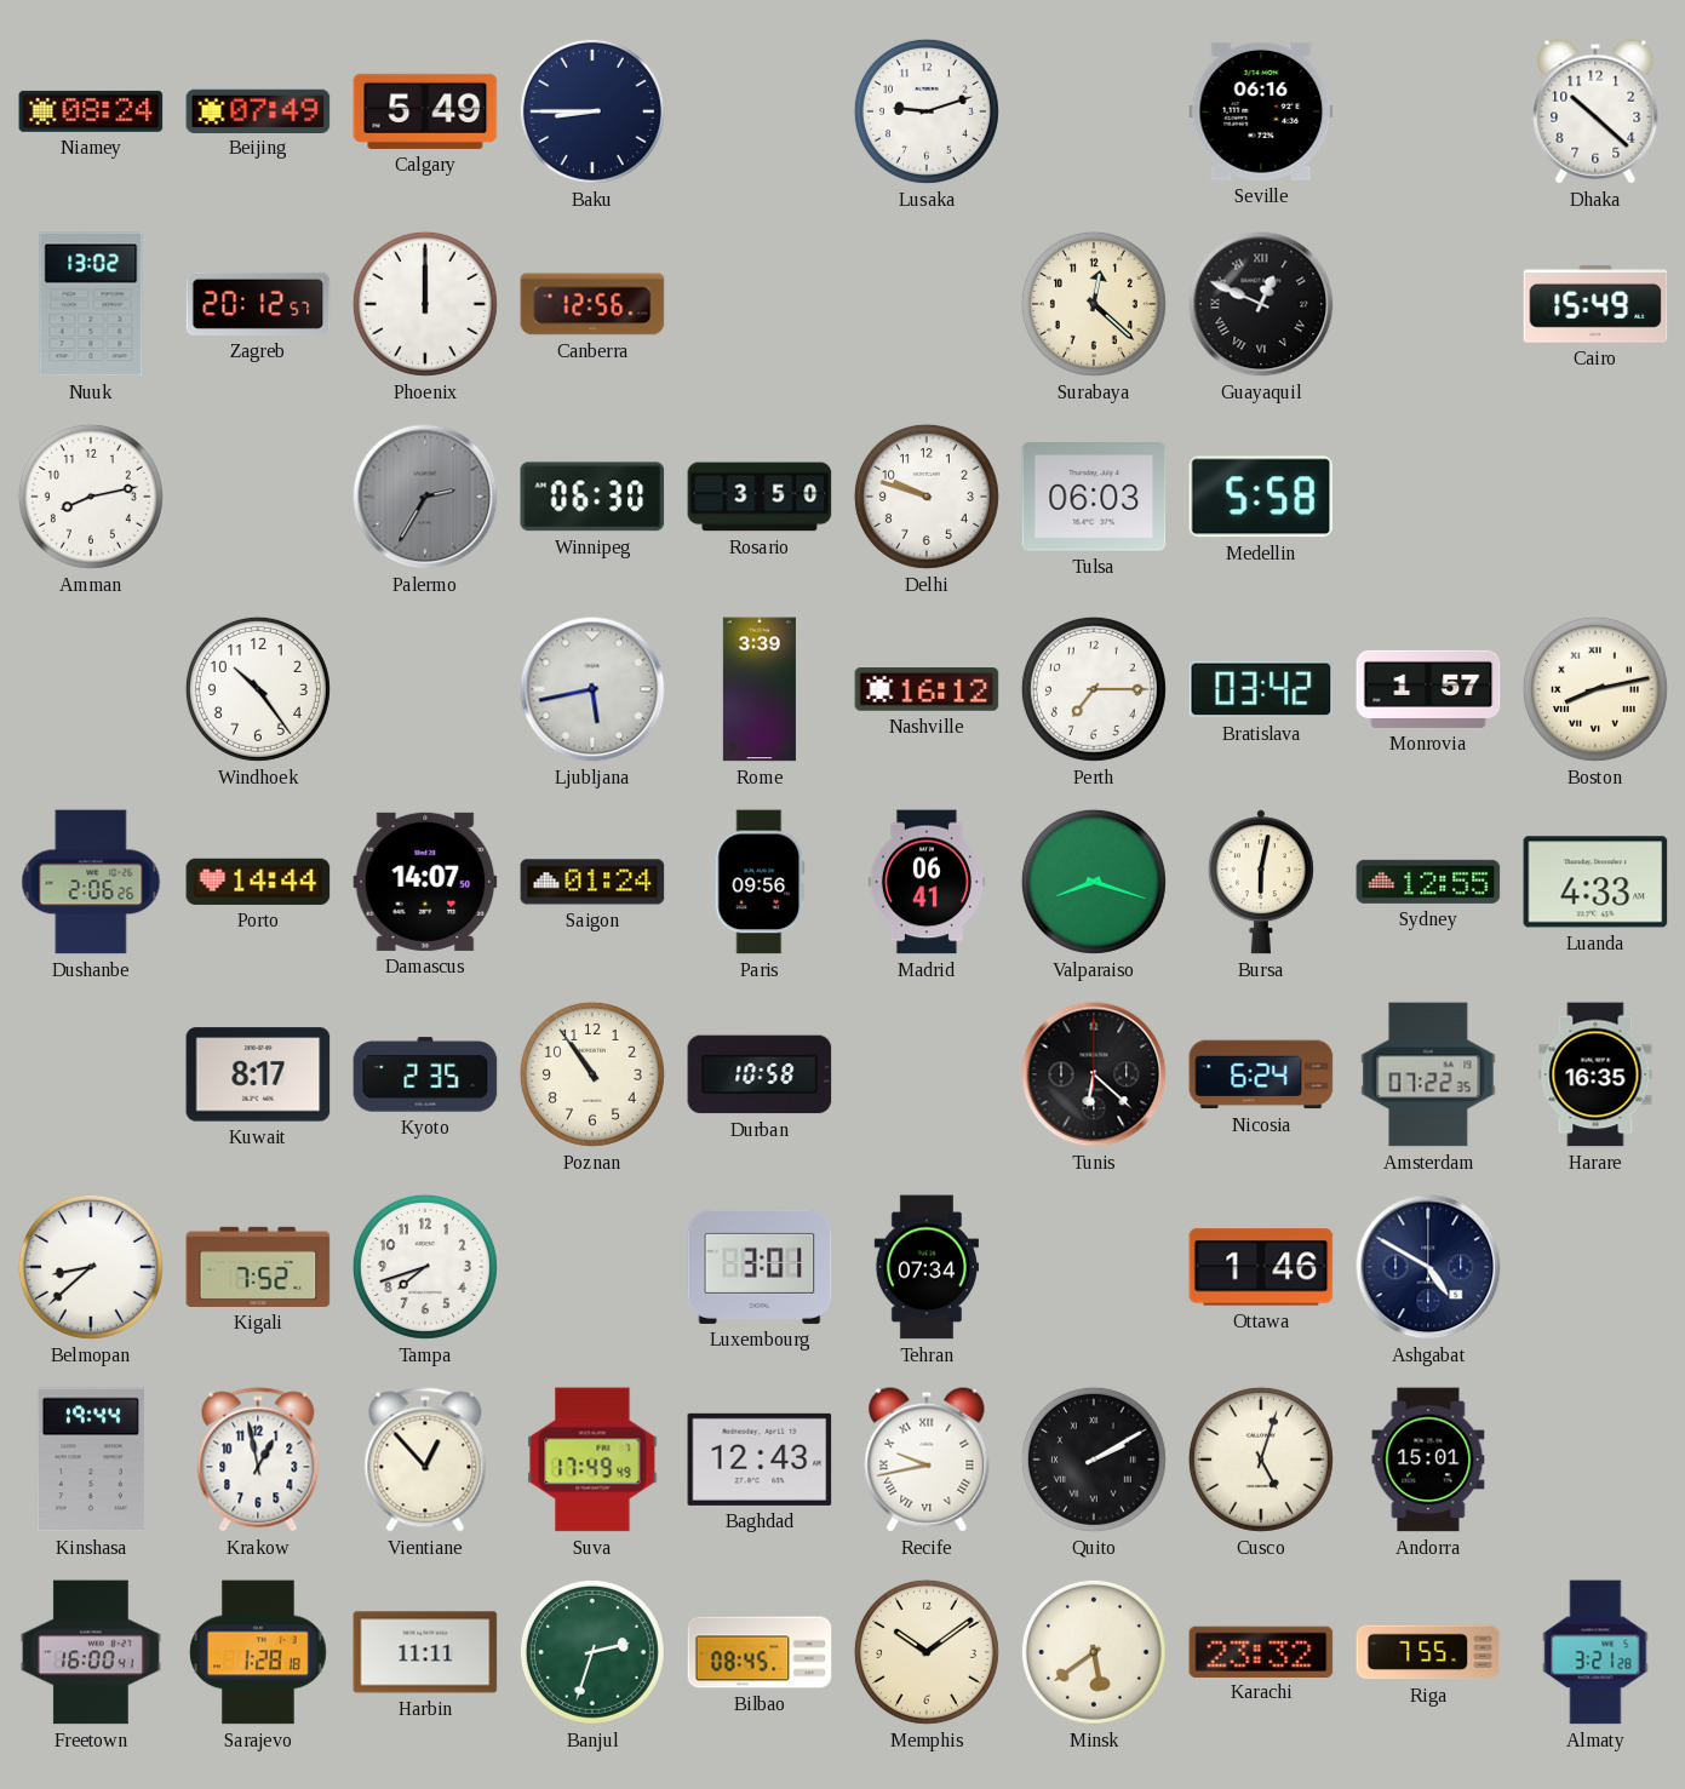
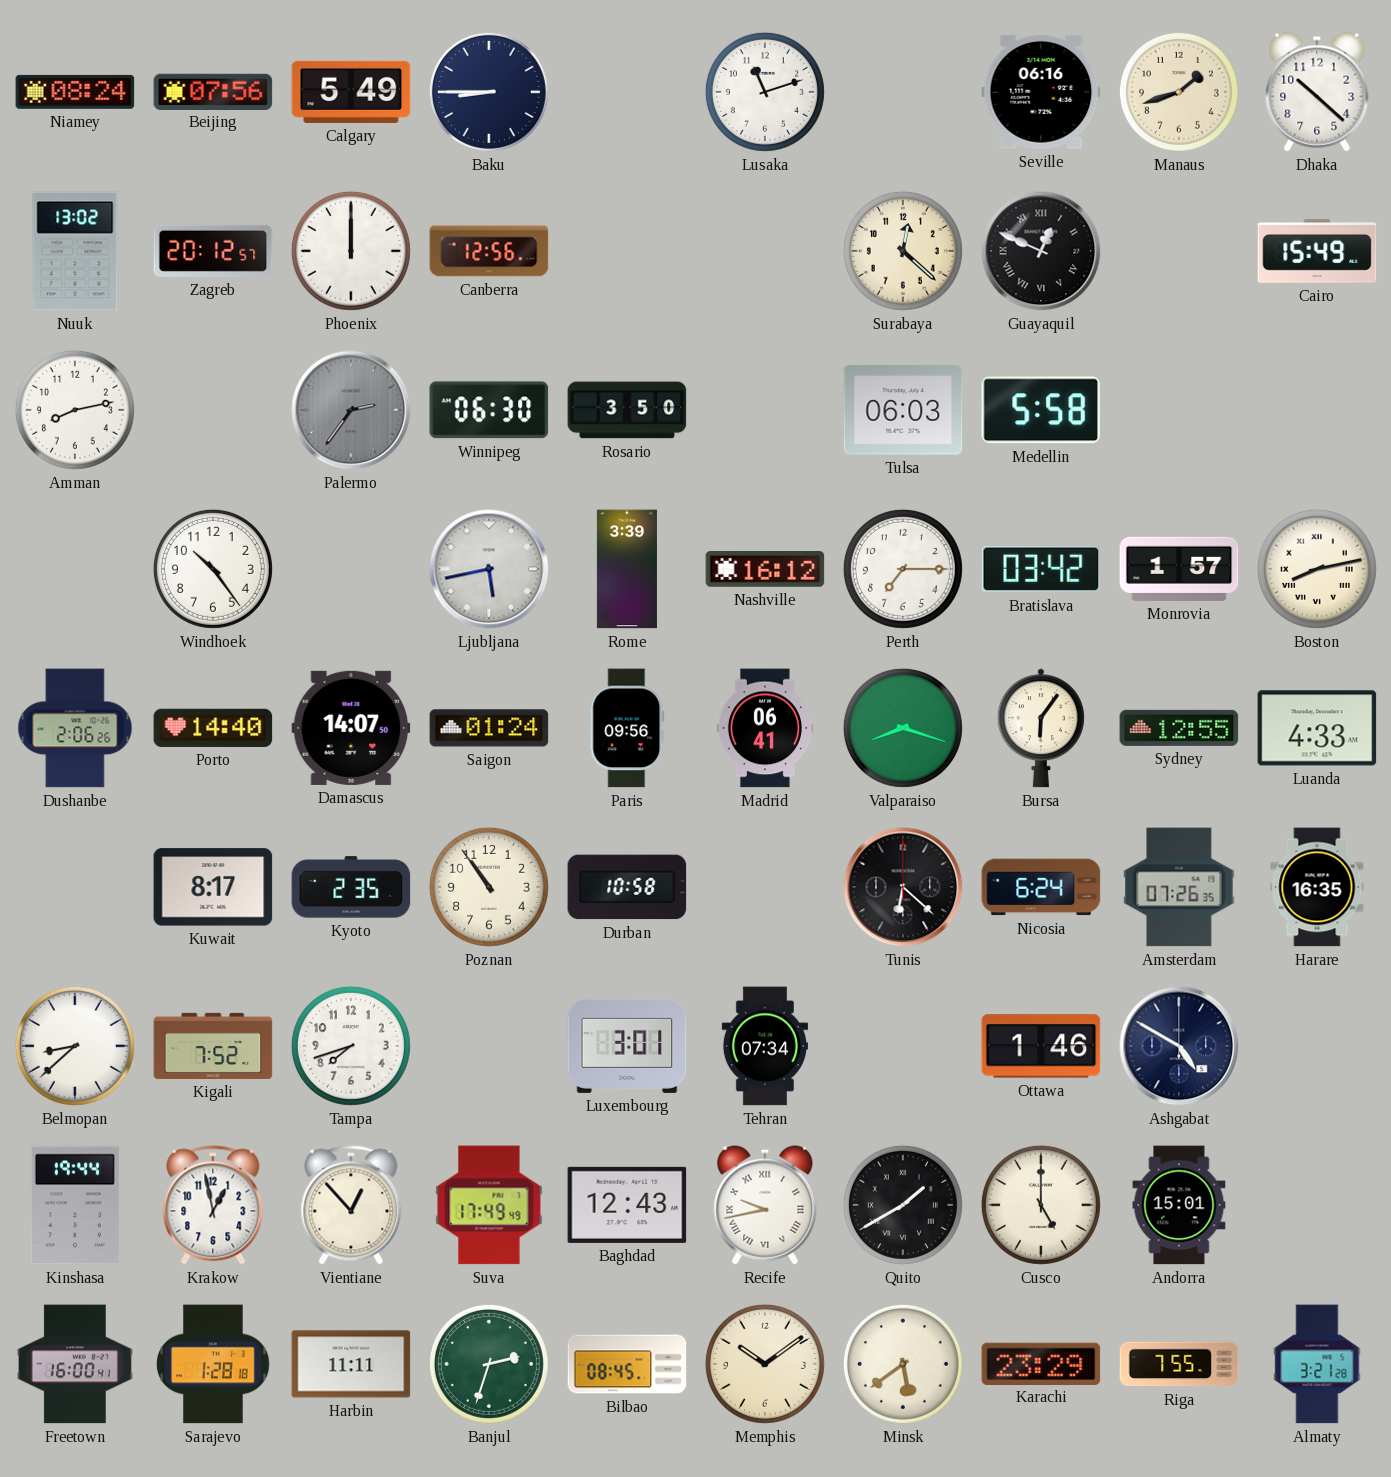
Beijing: 07:49 -> 07:56
Lusaka: 9:12 -> 11:12
Manaus: none -> 1:42
Palermo: 2:35 -> 2:36
Delhi: 9:48 -> none
Porto: 14:44 -> 14:40
Bursa: 6:02 -> 6:06
Amsterdam: 07:22 -> 07:26
Quito: 2:10 -> 1:40
Cusco: 5:03 -> 5:00
Karachi: 23:32 -> 23:29
